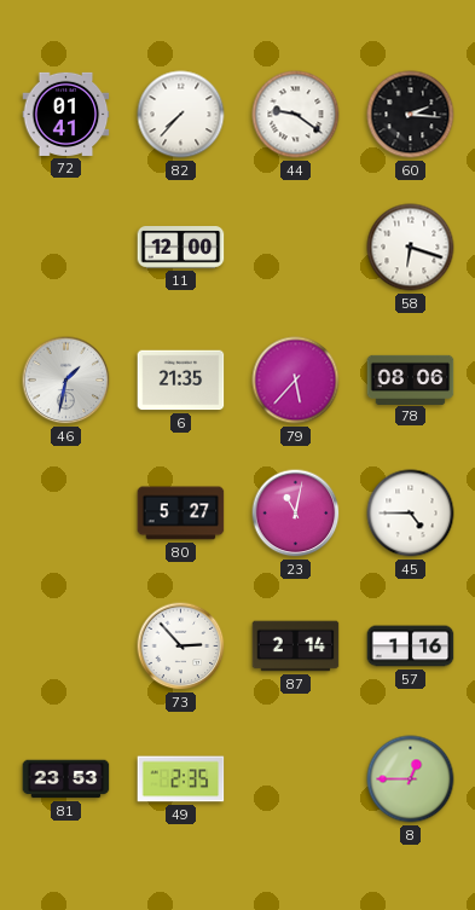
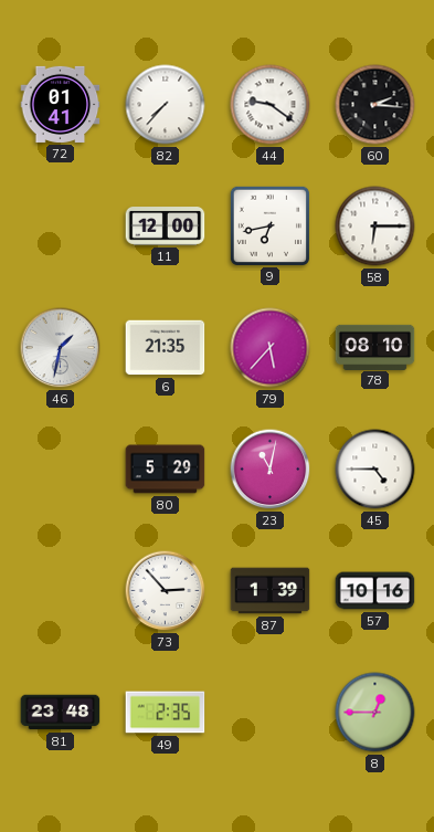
9: none -> 6:43
58: 6:18 -> 6:15
78: 08:06 -> 08:10
80: 5:27 -> 5:29
87: 2:14 -> 1:39
57: 1:16 -> 10:16
81: 23:53 -> 23:48
